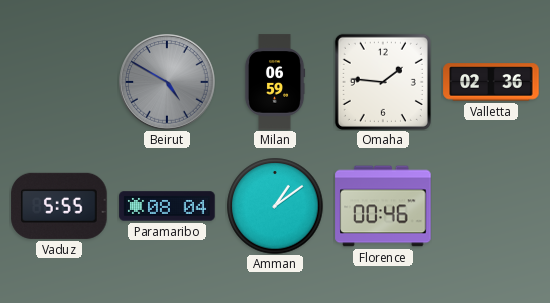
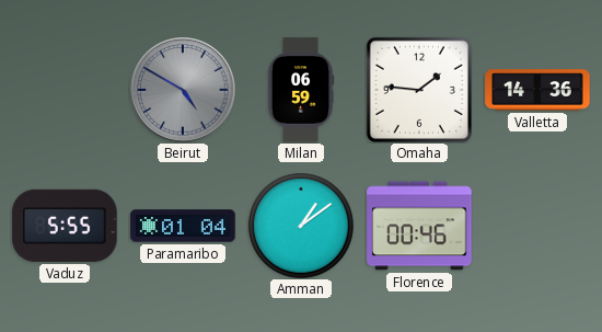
Valletta: 02:36 -> 14:36
Paramaribo: 08:04 -> 01:04
